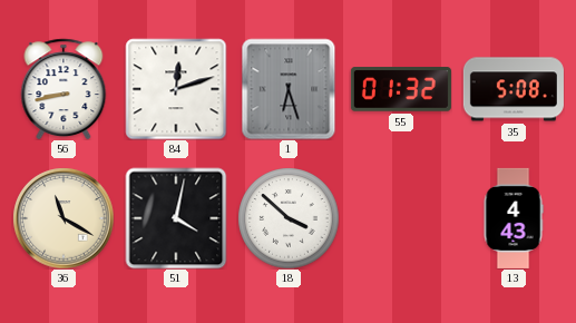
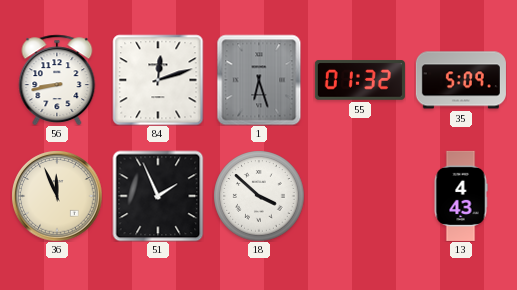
35: 5:08 -> 5:09
36: 11:20 -> 11:56
51: 4:02 -> 1:56
